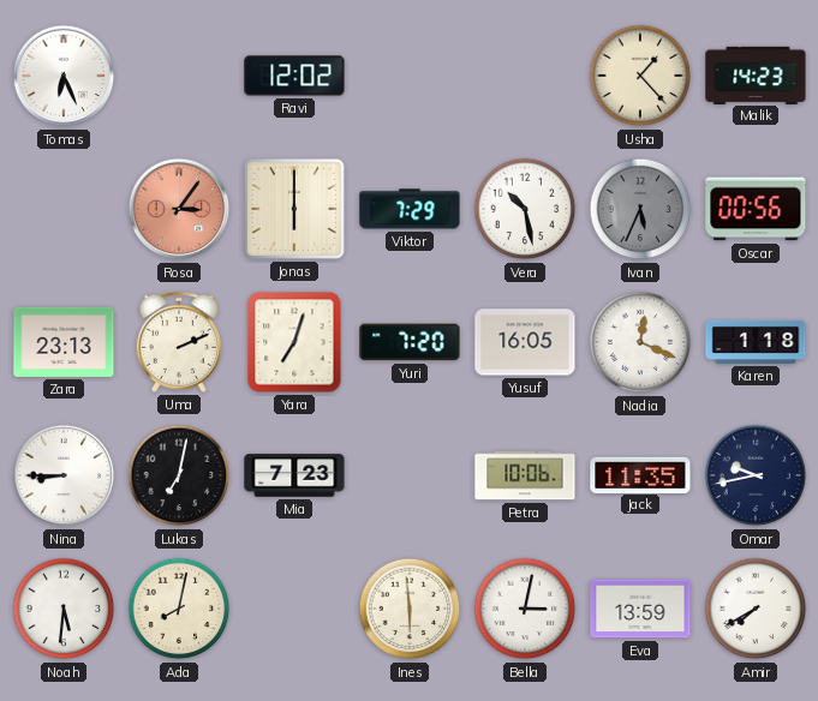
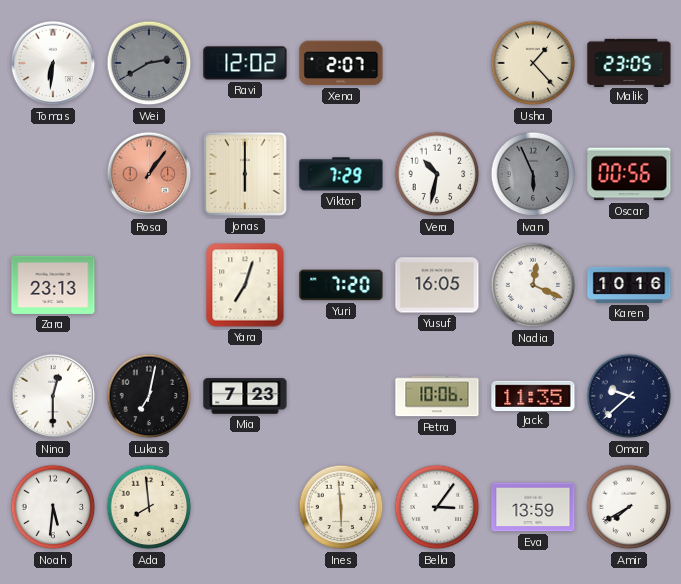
Tomas: 6:26 -> 6:31
Wei: none -> 2:40
Xena: none -> 2:07
Malik: 14:23 -> 23:05
Rosa: 3:06 -> 1:06
Vera: 10:28 -> 10:32
Ivan: 5:34 -> 5:56
Uma: 2:11 -> none
Karen: 1:18 -> 10:16
Nina: 8:45 -> 12:30
Omar: 9:43 -> 9:38
Ada: 8:02 -> 7:59
Bella: 3:02 -> 3:06
